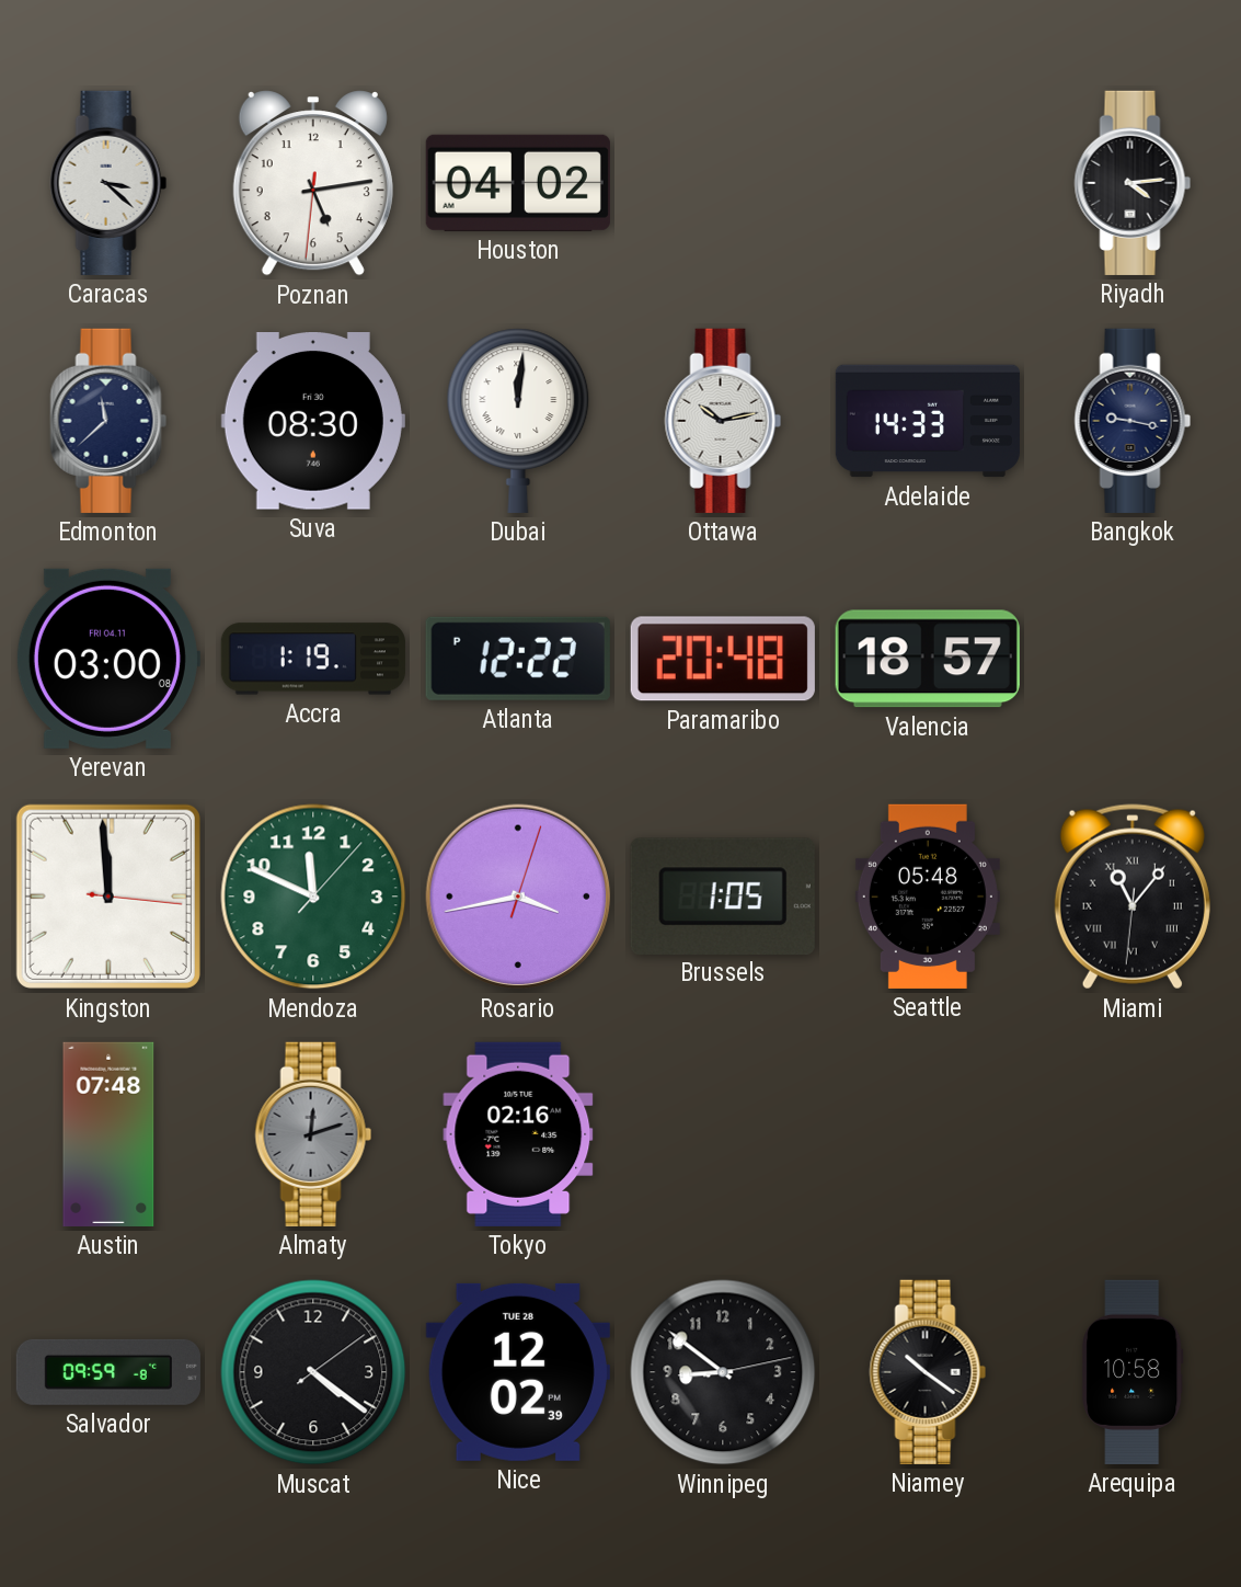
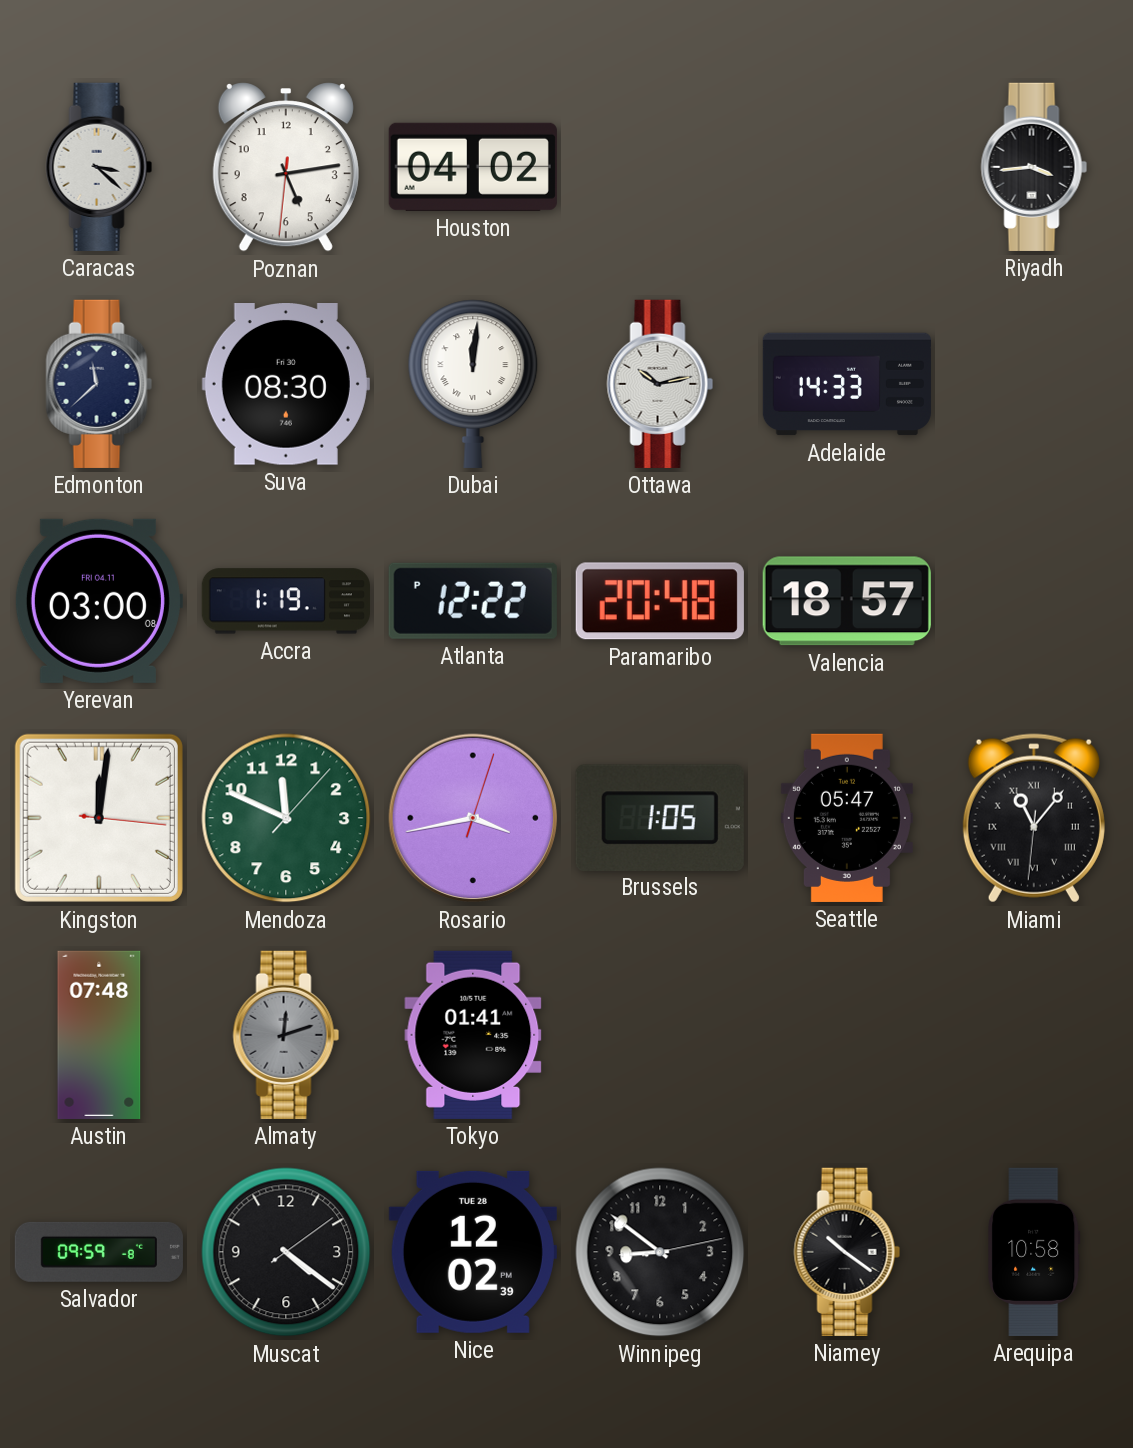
Riyadh: 4:14 -> 3:44
Bangkok: 9:17 -> none
Kingston: 11:59 -> 12:01
Seattle: 05:48 -> 05:47
Tokyo: 02:16 -> 01:41
